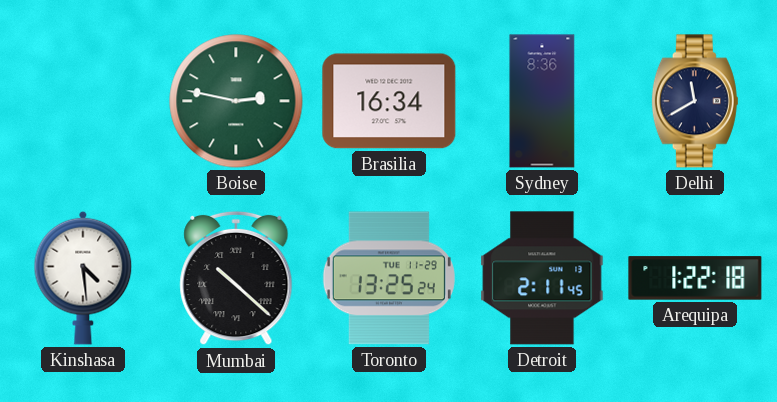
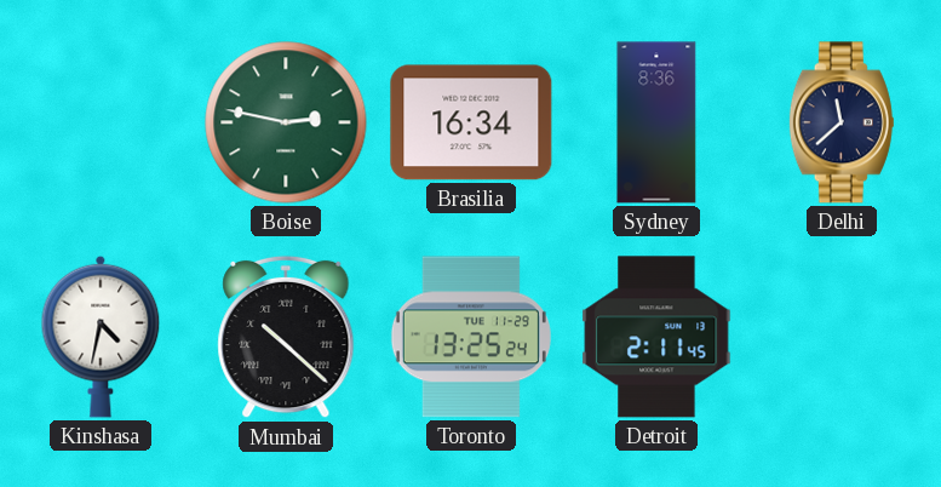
Delhi: 11:40 -> 11:38
Kinshasa: 4:29 -> 4:32
Arequipa: 1:22 -> none
